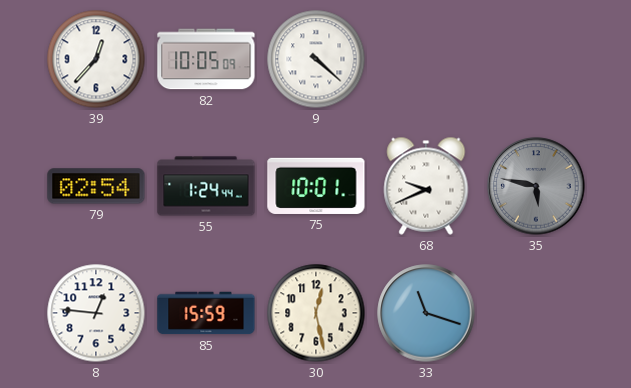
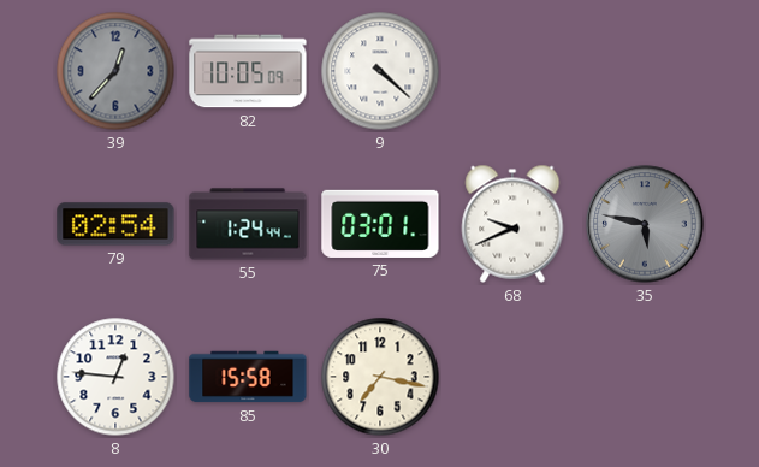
39 dial: white -> grey
75: 10:01 -> 03:01
85: 15:59 -> 15:58
30: 12:28 -> 7:17
33: 11:18 -> none
